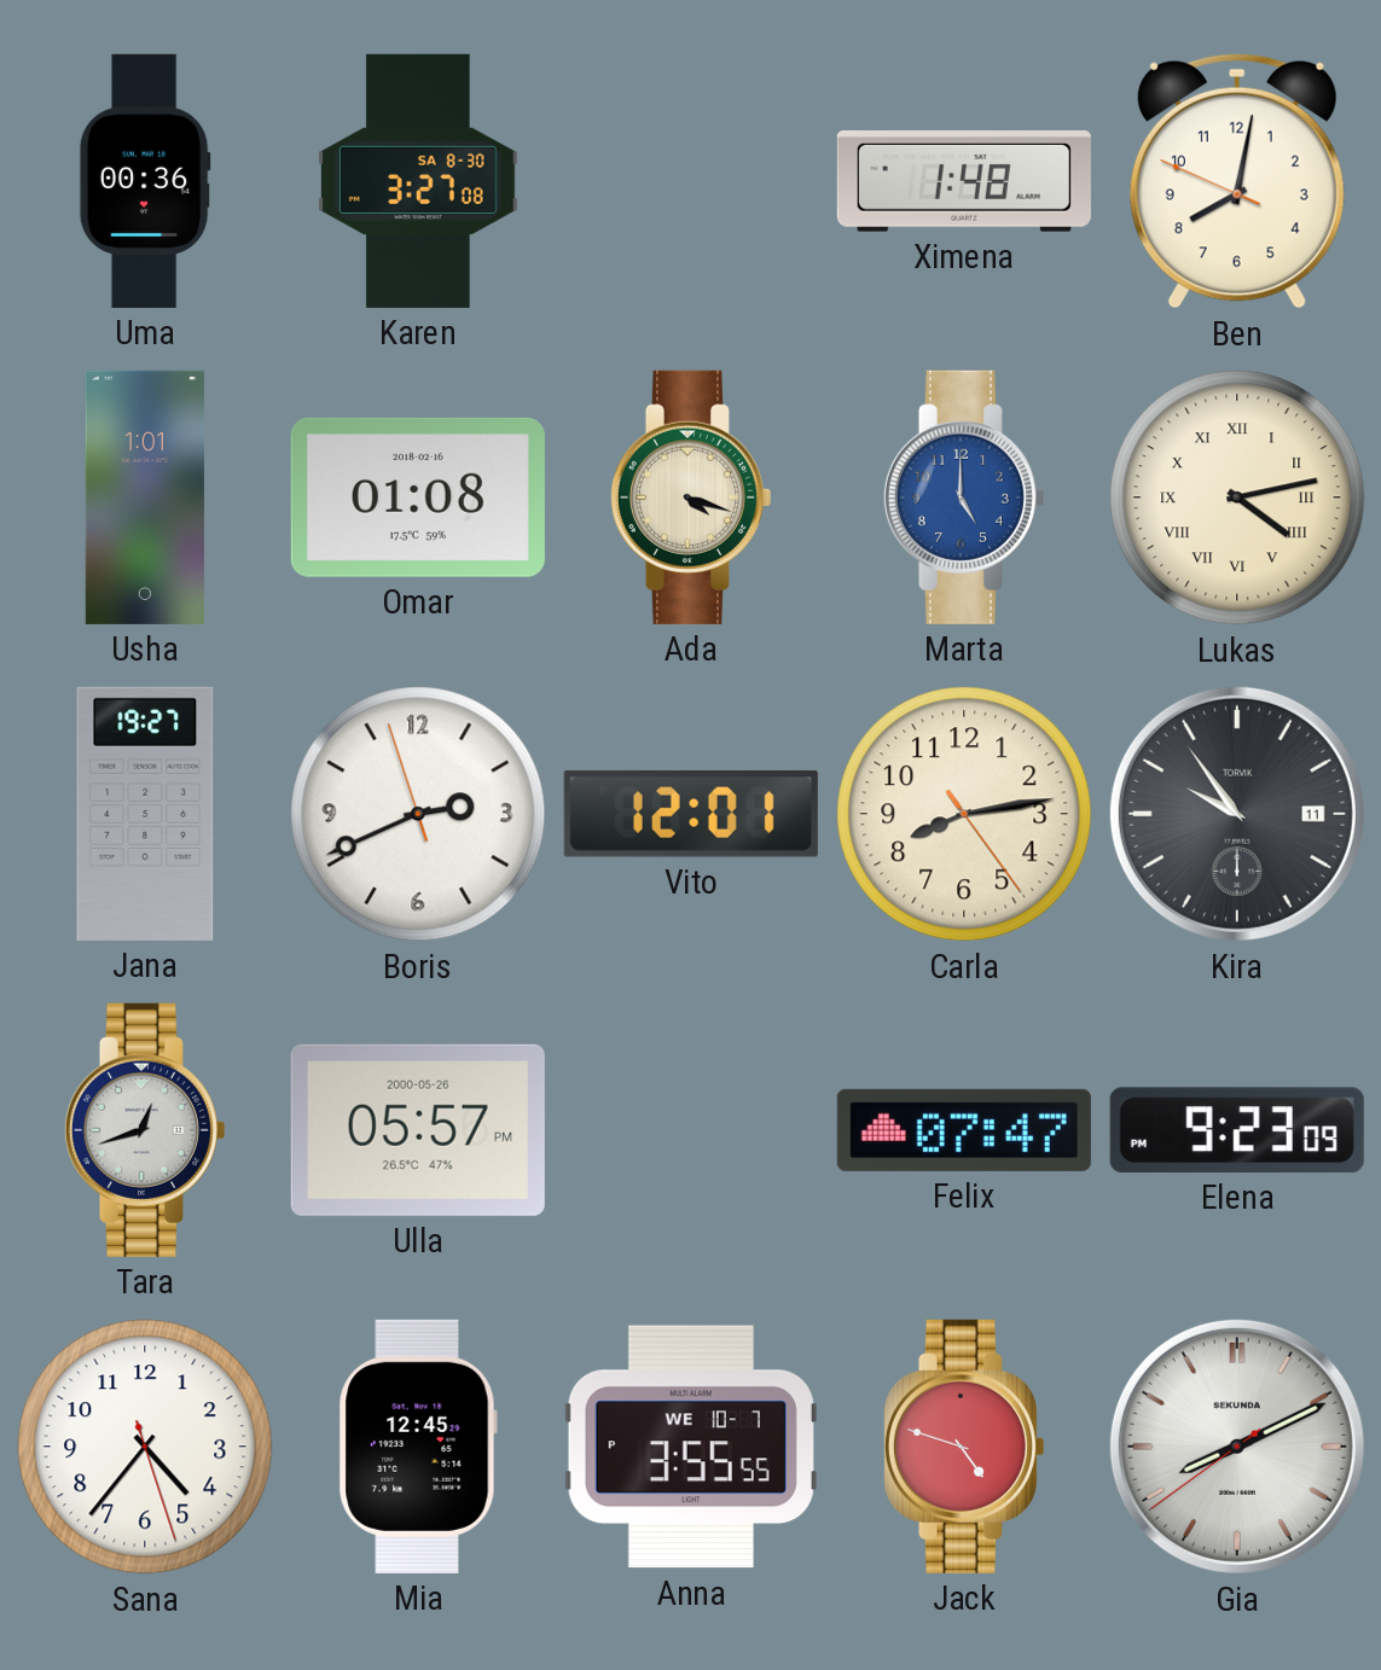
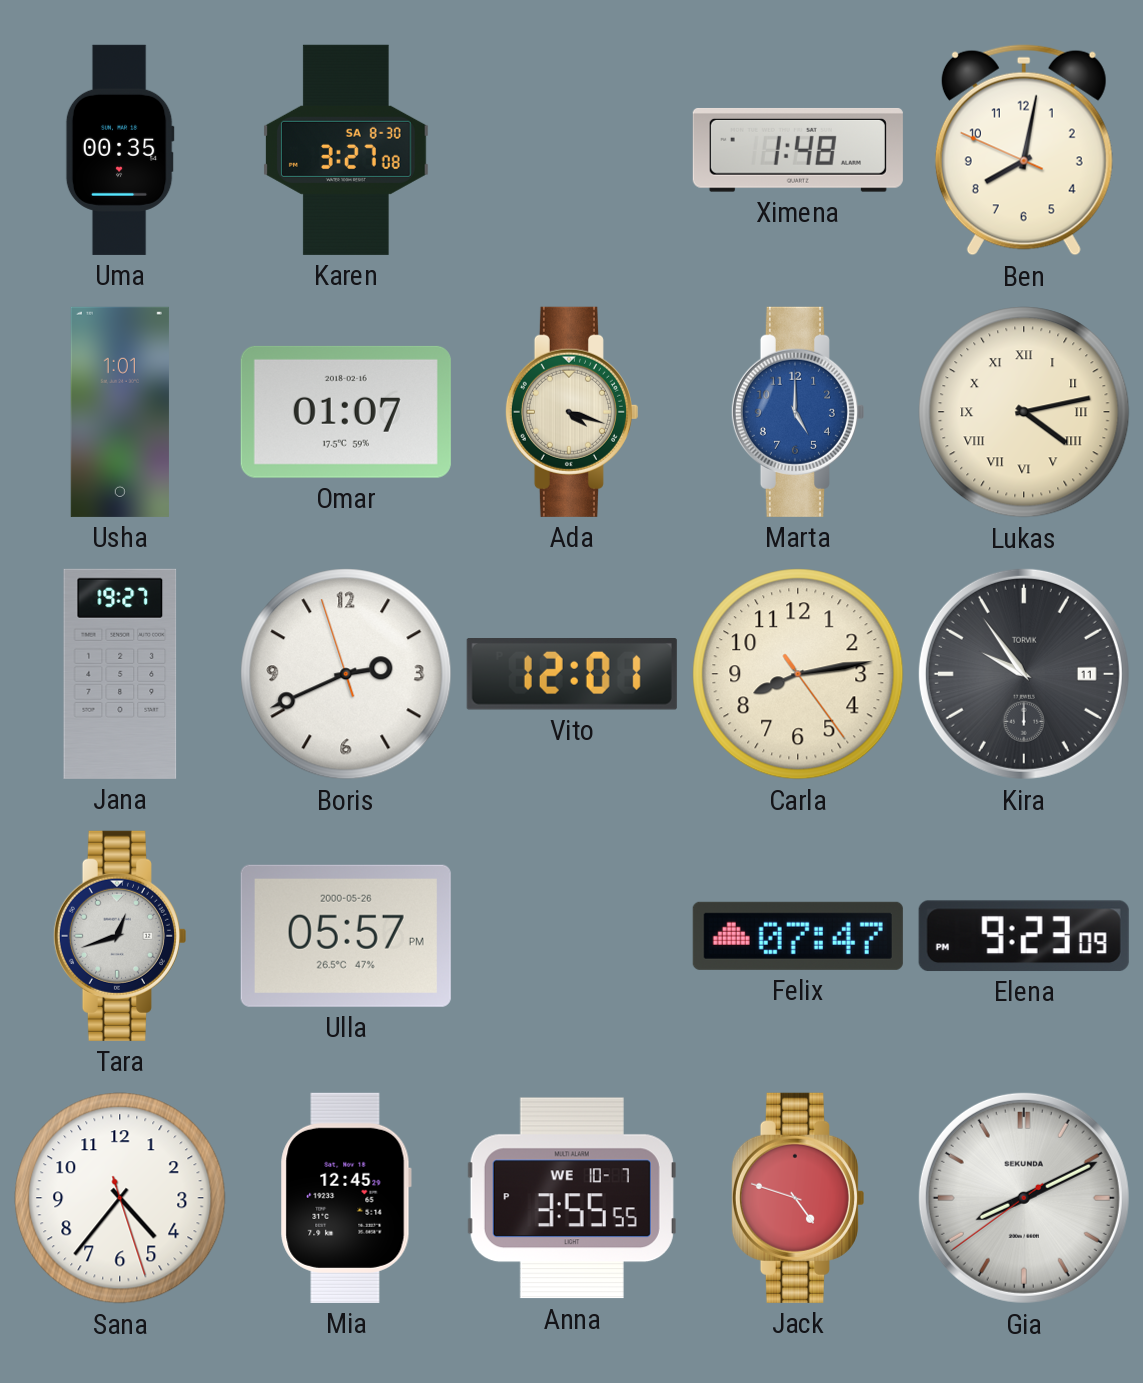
Uma: 00:36 -> 00:35
Omar: 01:08 -> 01:07
